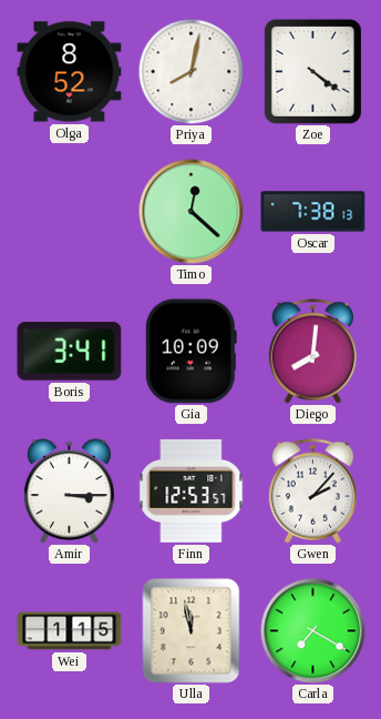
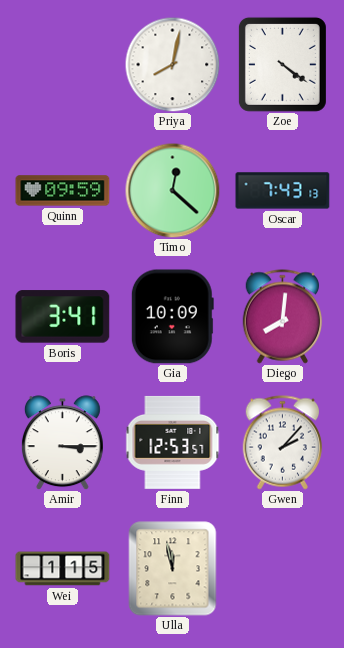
Olga: 8:52 -> none
Quinn: none -> 09:59
Oscar: 7:38 -> 7:43
Carla: 7:20 -> none
